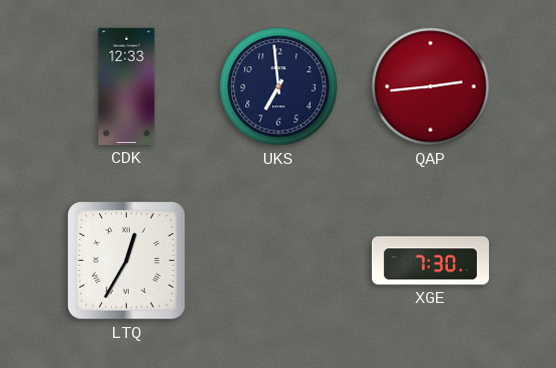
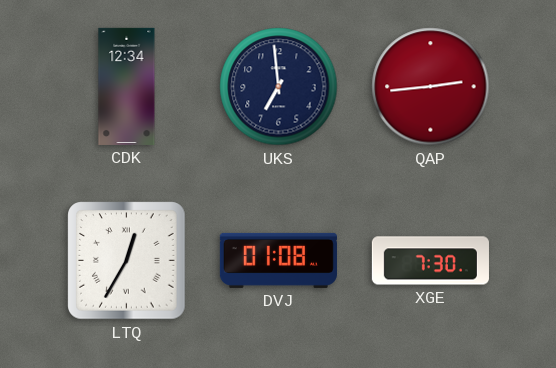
CDK: 12:33 -> 12:34
DVJ: none -> 01:08
